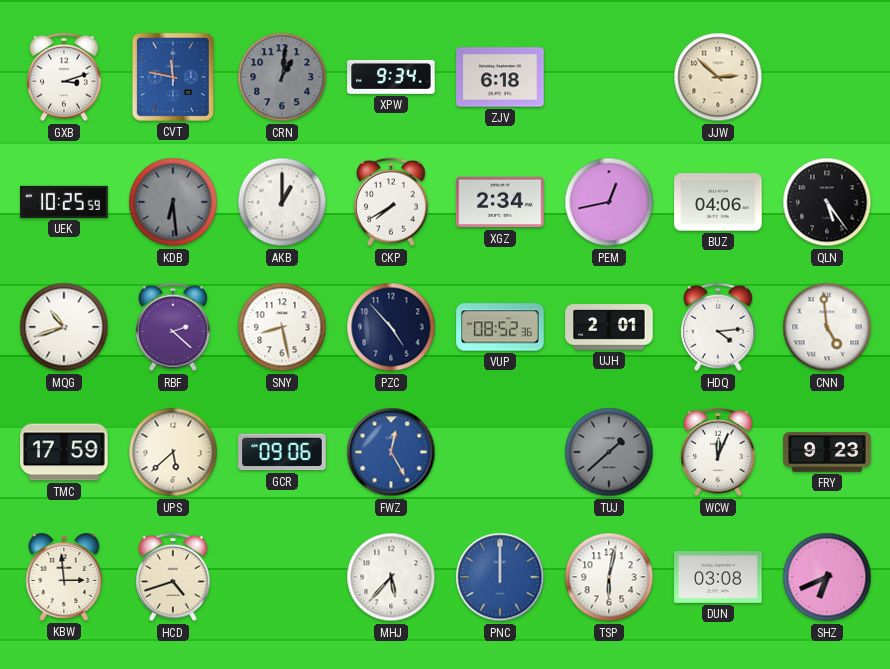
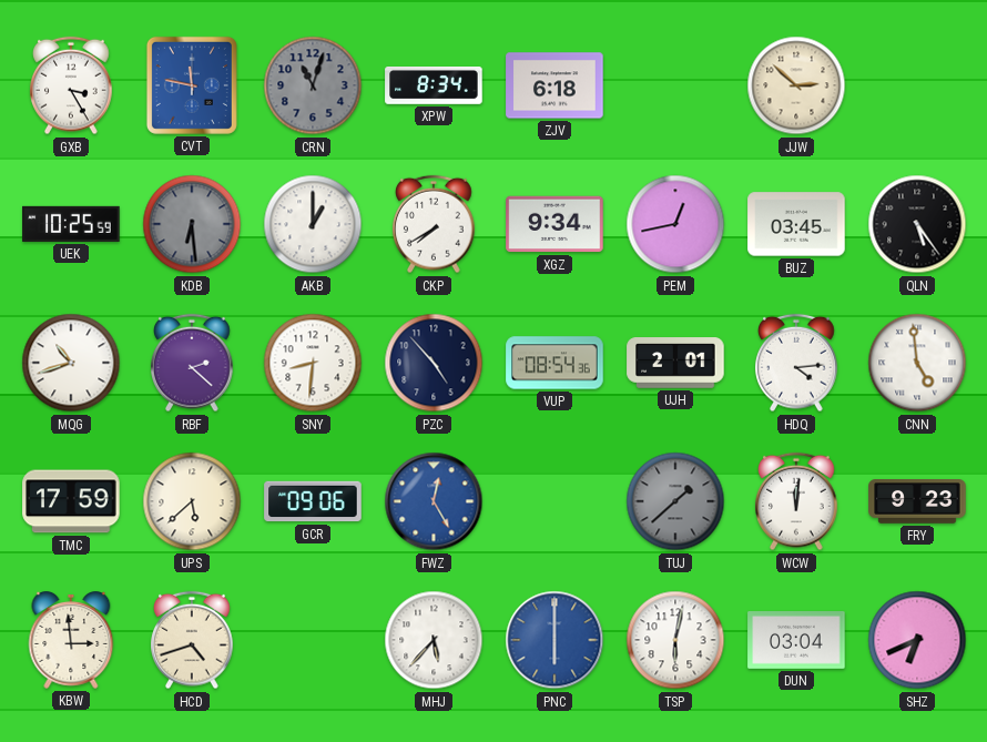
GXB: 3:12 -> 3:25
CRN: 1:01 -> 11:03
XPW: 9:34 -> 8:34
XGZ: 2:34 -> 9:34
BUZ: 04:06 -> 03:45
SNY: 8:28 -> 8:31
VUP: 08:52 -> 08:54
WCW: 12:04 -> 12:01
PNC: 12:00 -> 6:00
DUN: 03:08 -> 03:04
